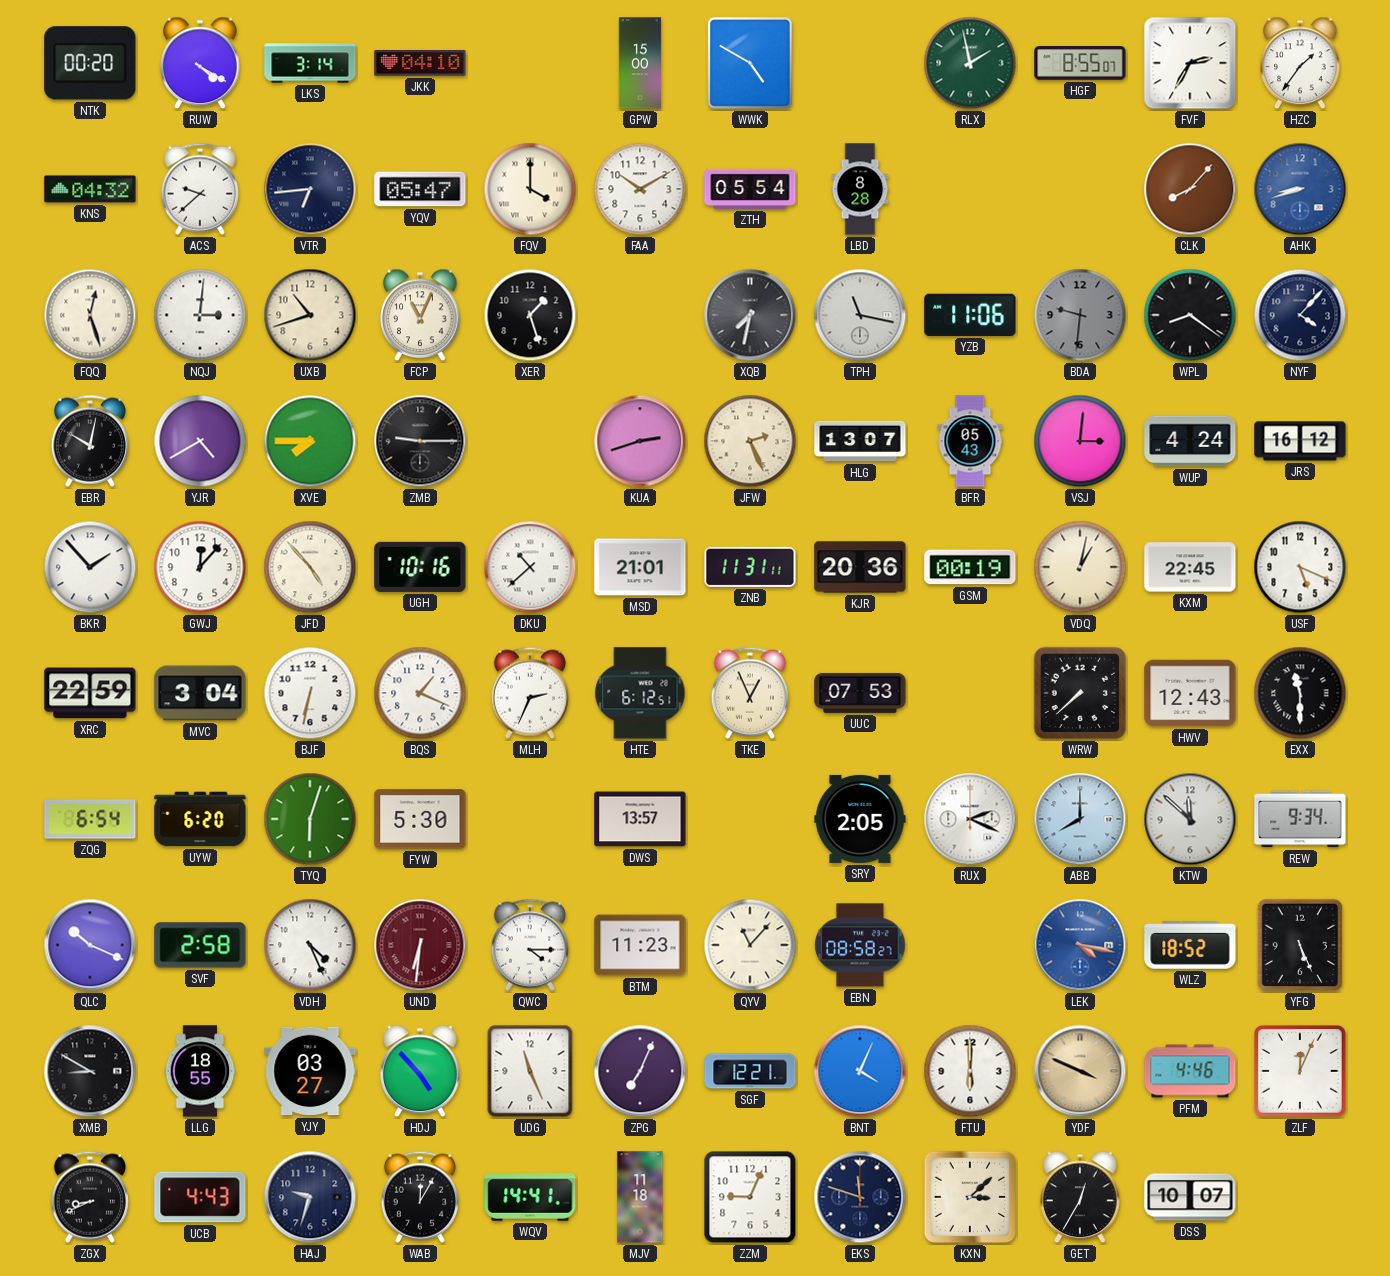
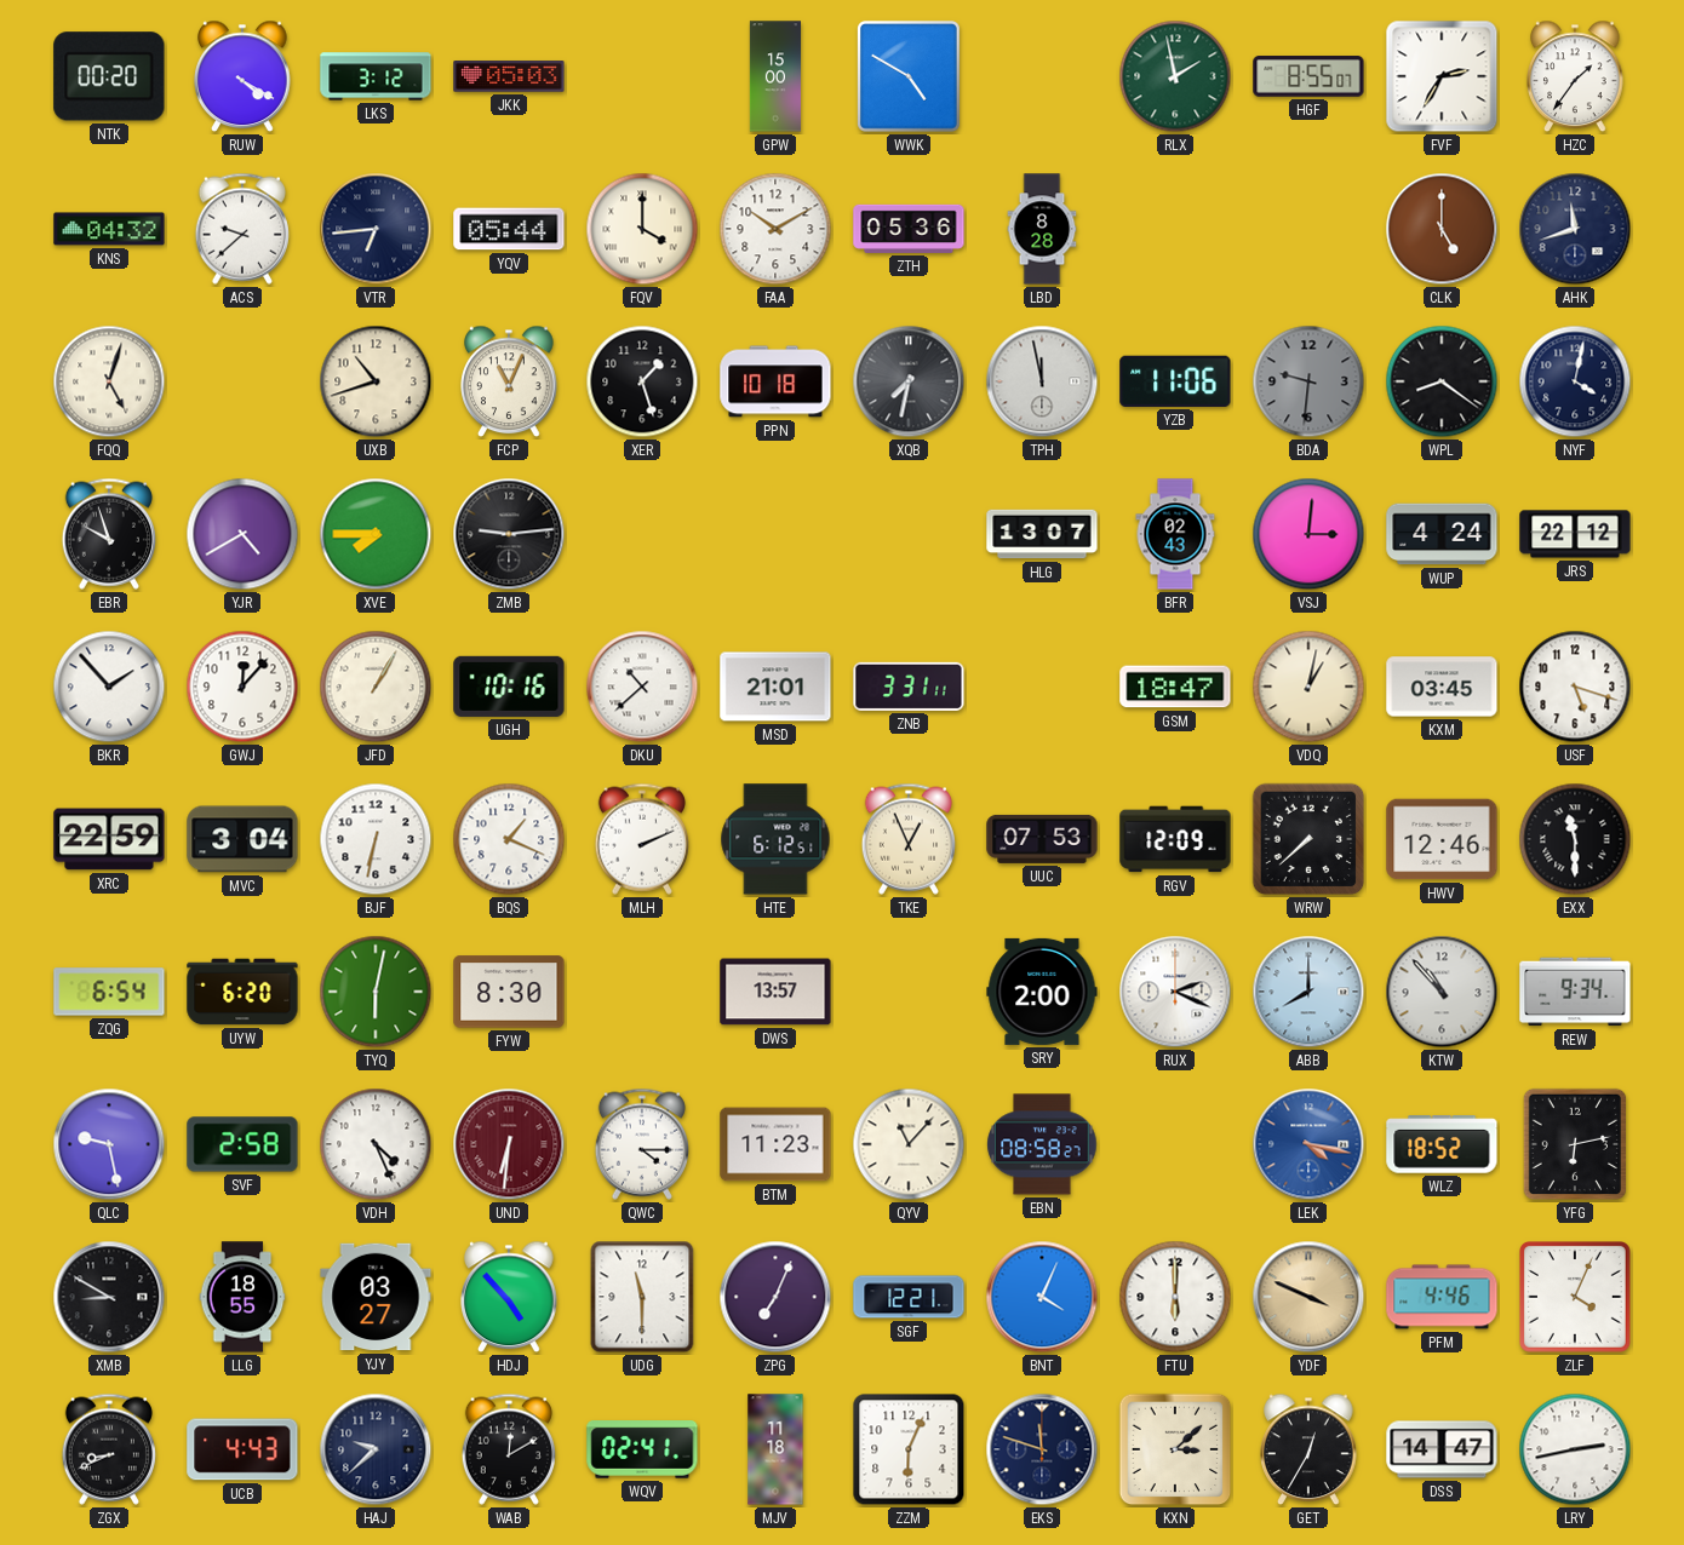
LKS: 3:14 -> 3:12
JKK: 04:10 -> 05:03
YQV: 05:47 -> 05:44
ZTH: 05:54 -> 05:36
CLK: 8:07 -> 5:00
AHK: 8:42 -> 11:42
AHK dial: blue -> navy
FQQ: 12:27 -> 5:03
NQJ: 3:01 -> none
PPN: none -> 10:18
TPH: 11:17 -> 11:58
NYF: 4:07 -> 4:02
EBR: 10:02 -> 9:57
ZMB: 9:15 -> 9:14
KUA: 2:42 -> none
JFW: 2:26 -> none
BFR: 05:43 -> 02:43
JRS: 16:12 -> 22:12
JFD: 4:53 -> 1:05
ZNB: 11:31 -> 3:31
KJR: 20:36 -> none
GSM: 00:19 -> 18:47
KXM: 22:45 -> 03:45
USF: 5:19 -> 5:18
MLH: 2:34 -> 2:11
RGV: none -> 12:09
HWV: 12:43 -> 12:46
TYQ: 6:03 -> 6:02
FYW: 5:30 -> 8:30
SRY: 2:05 -> 2:00
KTW: 11:52 -> 10:53
QLC: 10:19 -> 9:28
YFG: 5:26 -> 6:13
UDG: 11:26 -> 11:30
ZLF: 12:04 -> 4:04
HAJ: 9:33 -> 9:38
WAB: 12:05 -> 12:10
WQV: 14:41 -> 02:41
ZZM: 9:04 -> 6:04
DSS: 10:07 -> 14:47
LRY: none -> 2:43
